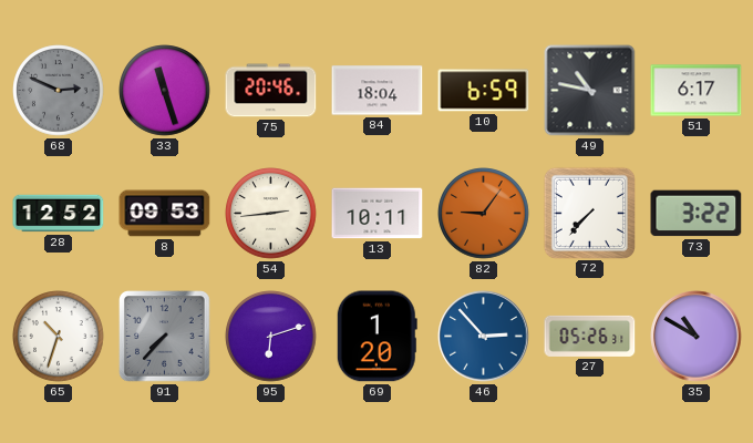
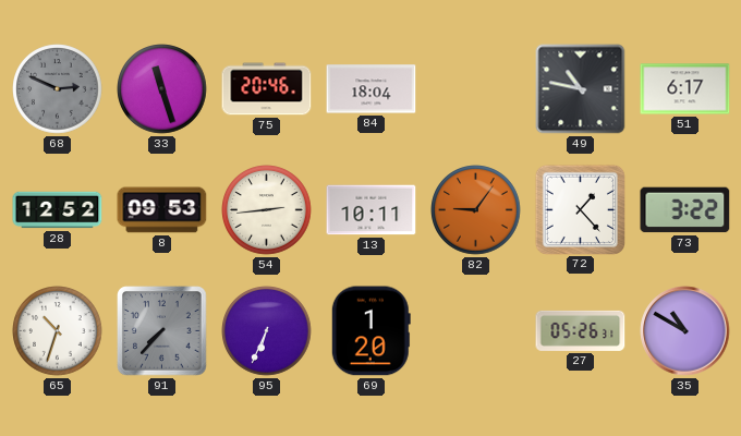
10: 6:59 -> none
72: 7:37 -> 1:23
95: 6:12 -> 6:34
46: 2:53 -> none
